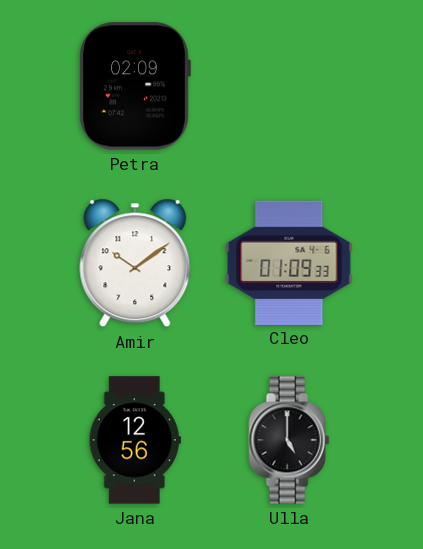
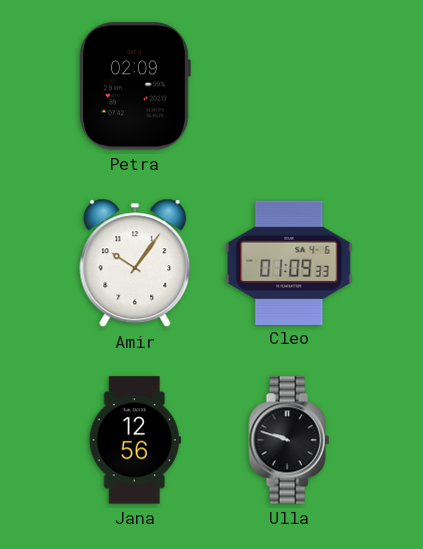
Amir: 10:09 -> 10:06
Ulla: 5:00 -> 9:48
